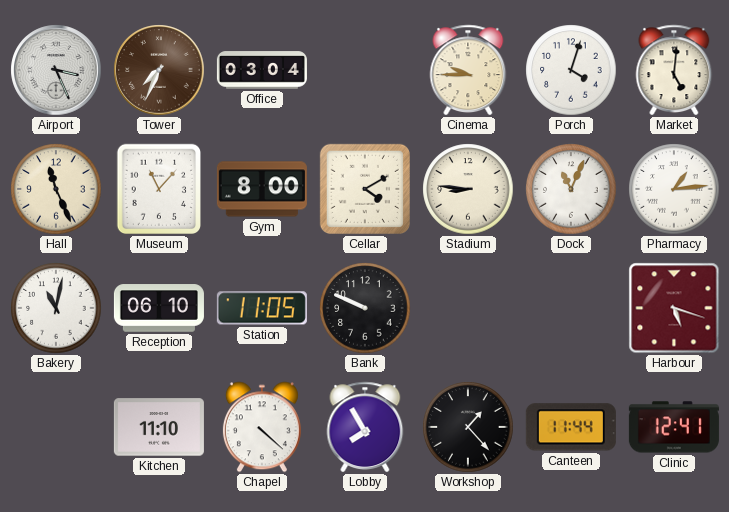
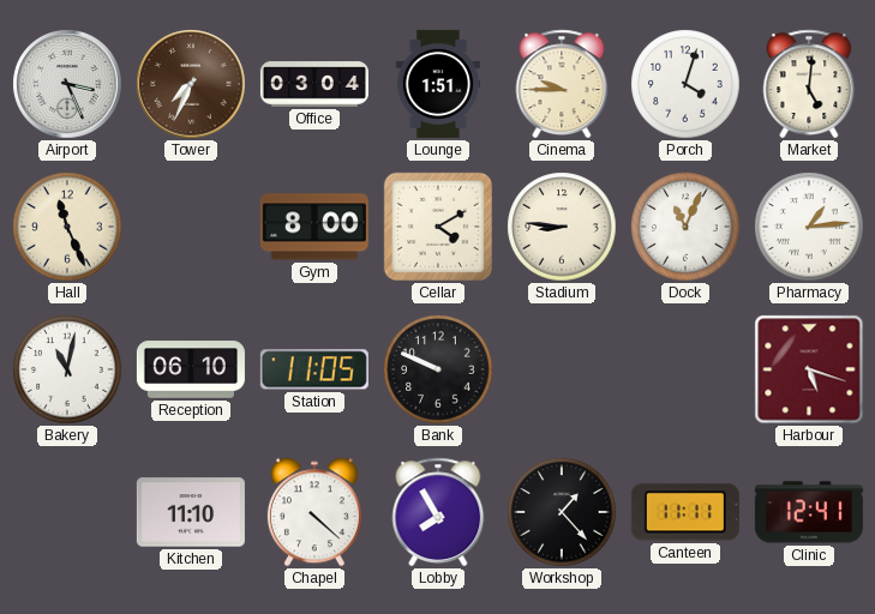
Lounge: none -> 1:51
Museum: 11:07 -> none
Canteen: 11:44 -> 11:11
